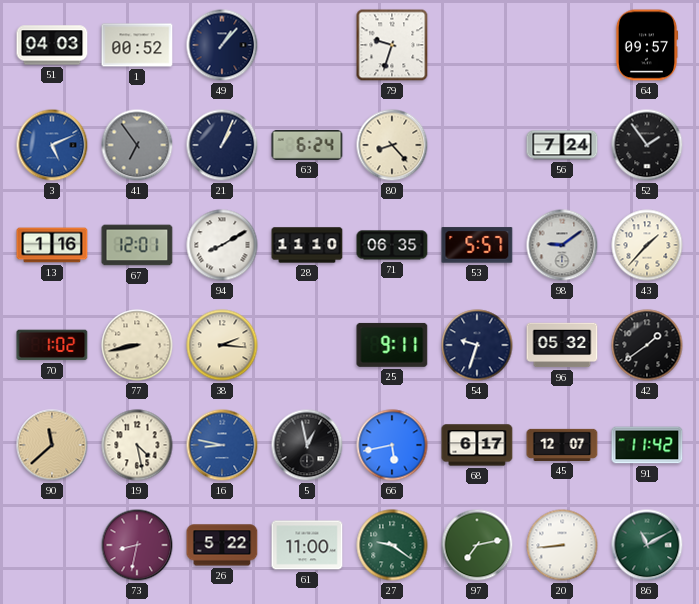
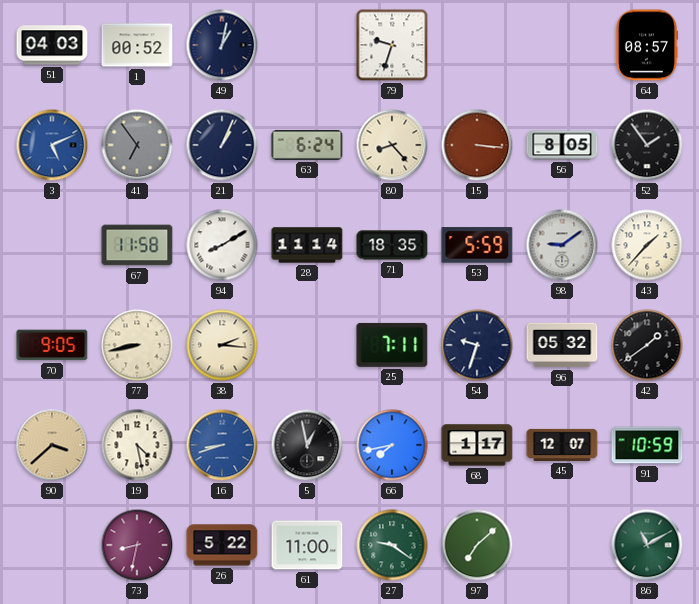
49: 1:07 -> 1:02
64: 09:57 -> 08:57
15: none -> 3:16
56: 7:24 -> 8:05
13: 1:16 -> none
67: 12:01 -> 11:58
28: 11:10 -> 11:14
71: 06:35 -> 18:35
53: 5:57 -> 5:59
70: 1:02 -> 9:05
25: 9:11 -> 7:11
90: 11:38 -> 3:38
16: 8:47 -> 8:42
66: 5:43 -> 7:43
68: 6:17 -> 1:17
91: 11:42 -> 10:59
97: 7:13 -> 7:08
20: 8:44 -> none
